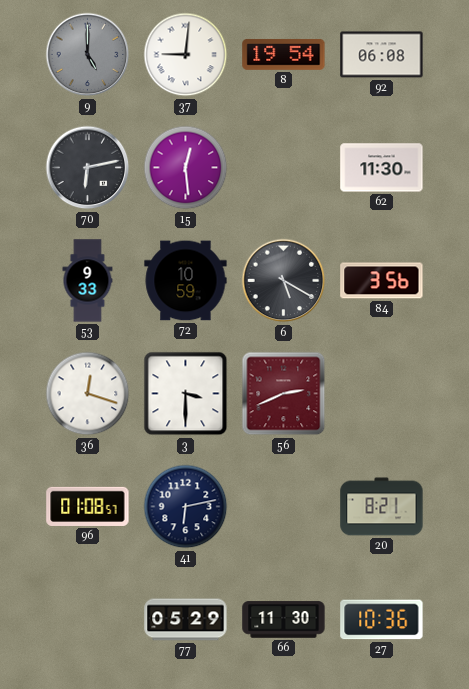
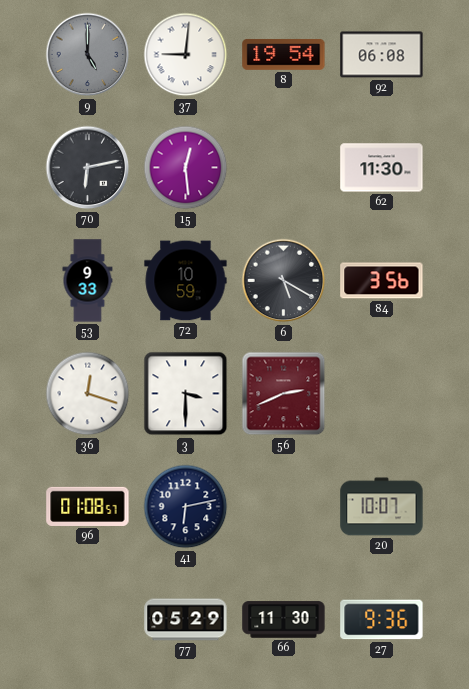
20: 8:21 -> 10:07
27: 10:36 -> 9:36
